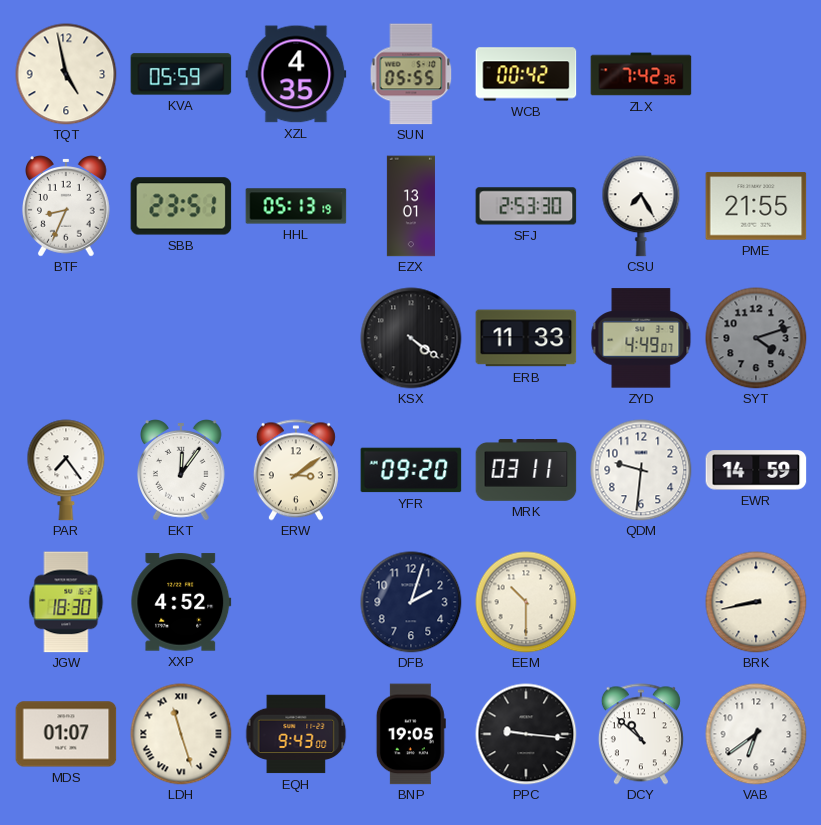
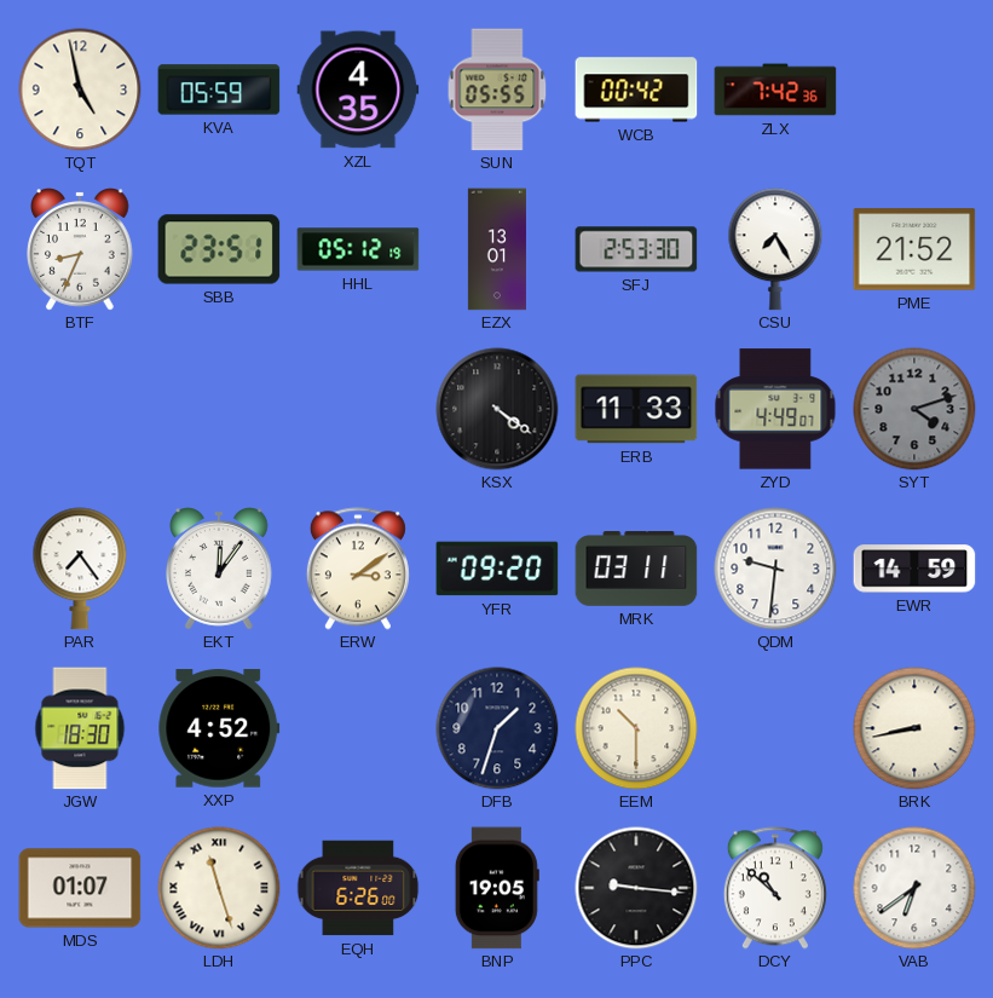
HHL: 05:13 -> 05:12
PME: 21:55 -> 21:52
DFB: 2:03 -> 1:33
EQH: 9:43 -> 6:26
